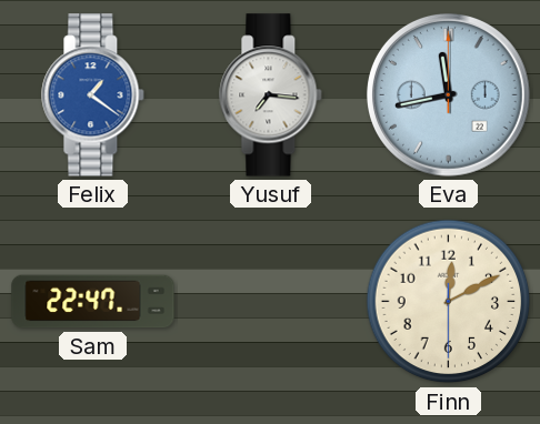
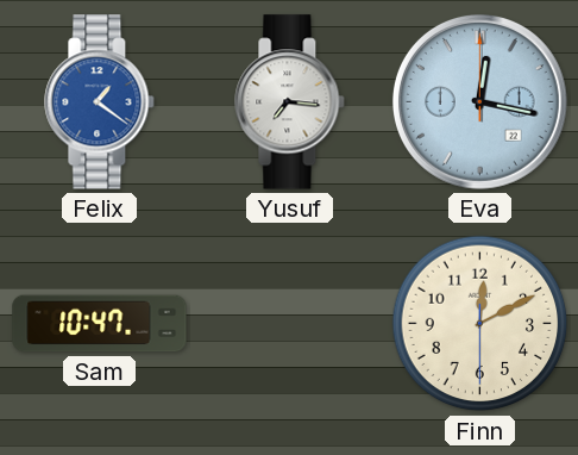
Eva: 11:43 -> 12:17
Sam: 22:47 -> 10:47
